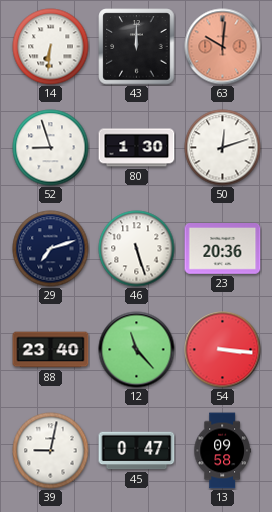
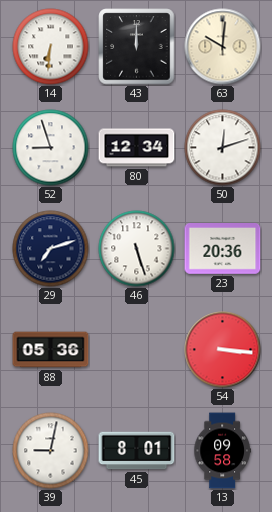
63 dial: salmon -> cream
80: 1:30 -> 12:34
88: 23:40 -> 05:36
12: 11:23 -> none
45: 0:47 -> 8:01
